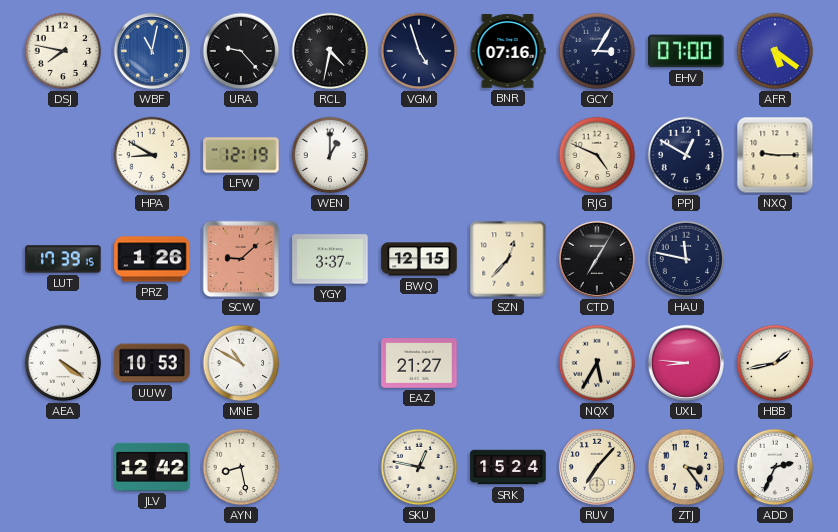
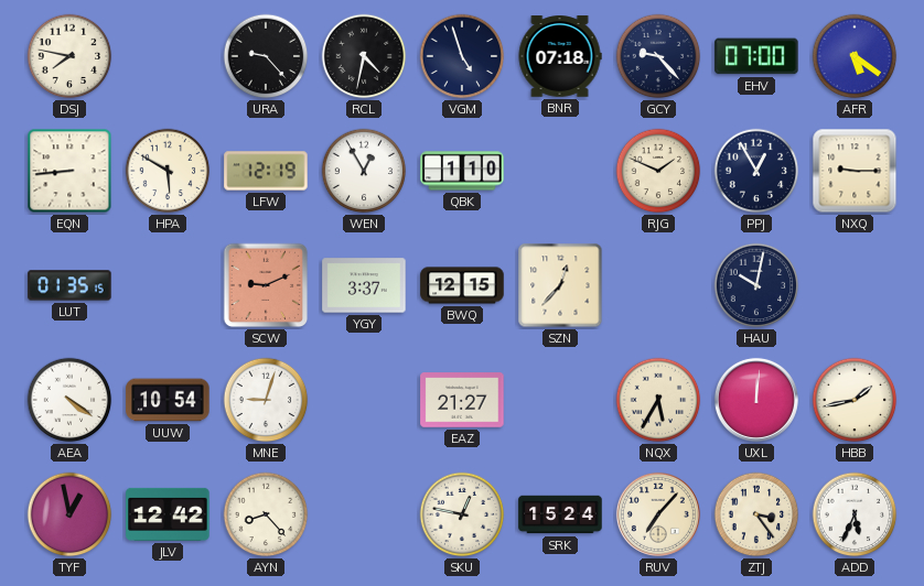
WBF: 11:02 -> none
BNR: 07:16 -> 07:18
GCY: 3:05 -> 9:23
EQN: none -> 8:44
HPA: 8:50 -> 5:50
WEN: 1:00 -> 12:55
QBK: none -> 1:10
RJG: 4:49 -> 1:49
PPJ: 12:50 -> 12:55
LUT: 17:39 -> 01:35
PRZ: 1:26 -> none
SCW: 9:08 -> 9:11
CTD: 7:05 -> none
HAU: 11:47 -> 10:02
UUW: 10:53 -> 10:54
MNE: 10:50 -> 9:03
UXL: 8:46 -> 12:01
TYF: none -> 12:58
AYN: 8:28 -> 8:23
ADD: 2:34 -> 5:34
